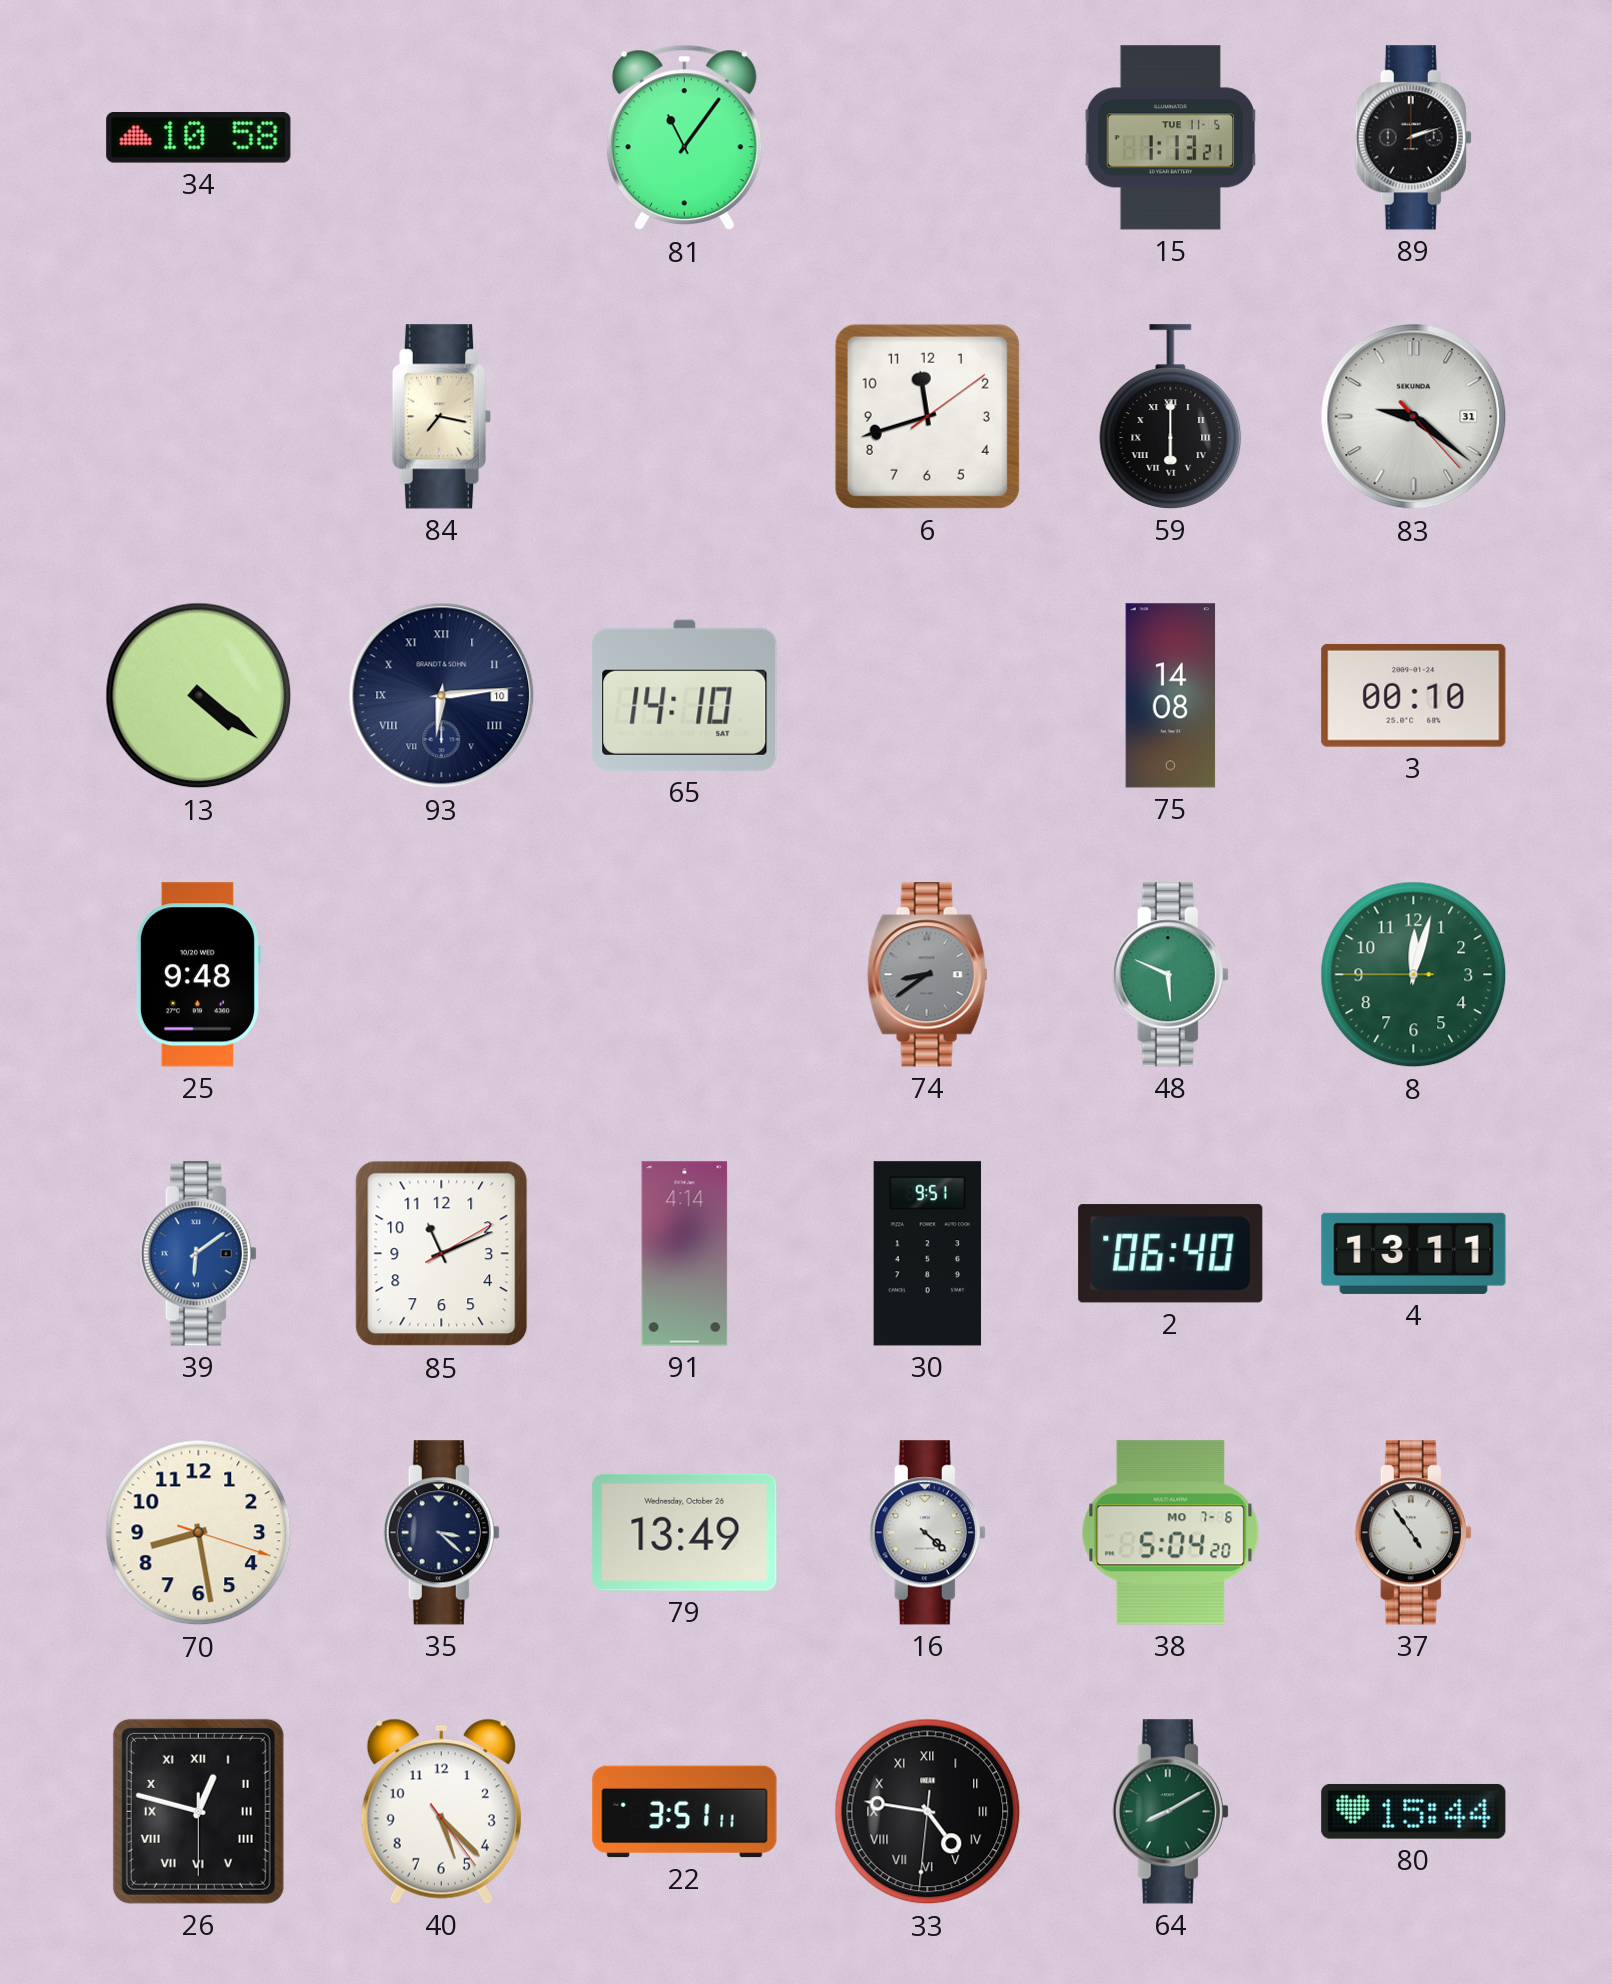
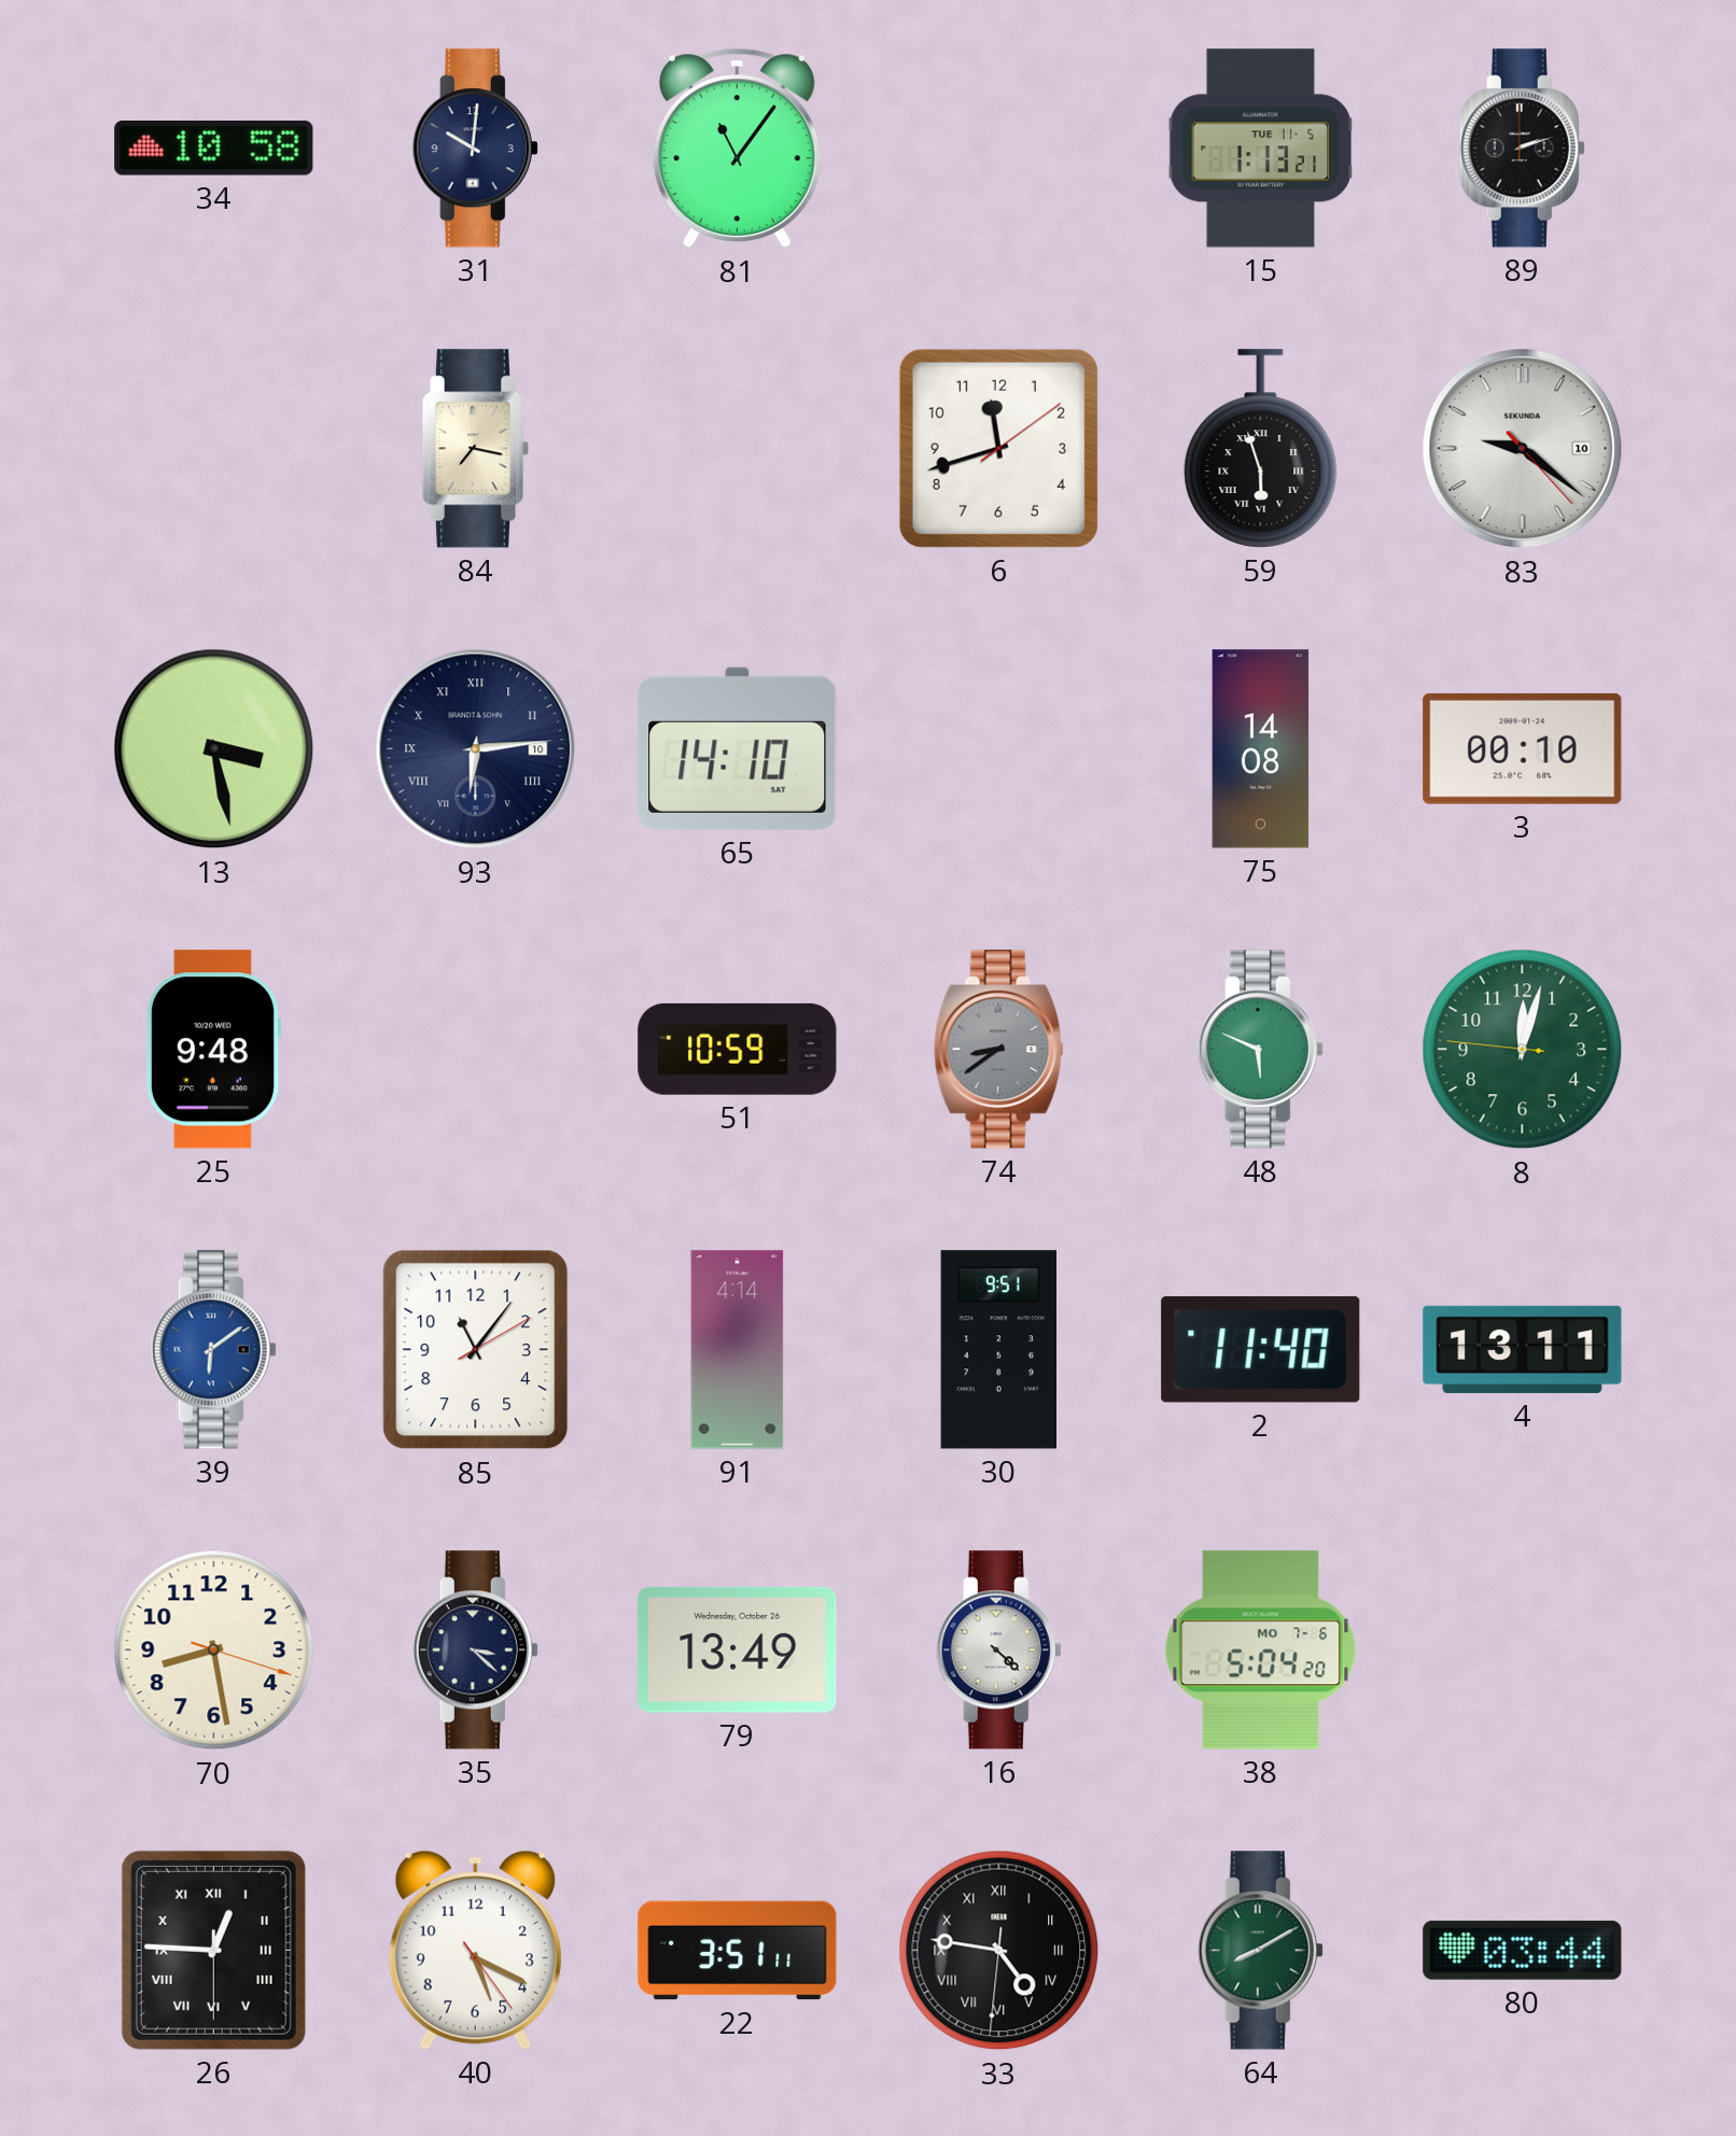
31: none -> 10:01
59: 6:00 -> 5:57
83 date: 31 -> 10
13: 4:21 -> 3:28
51: none -> 10:59
8: 12:02:45 -> 12:02:46
85: 11:11 -> 11:06
2: 06:40 -> 11:40
37: 4:54 -> none
26: 12:47 -> 12:45
40: 5:22 -> 5:19
80: 15:44 -> 03:44
